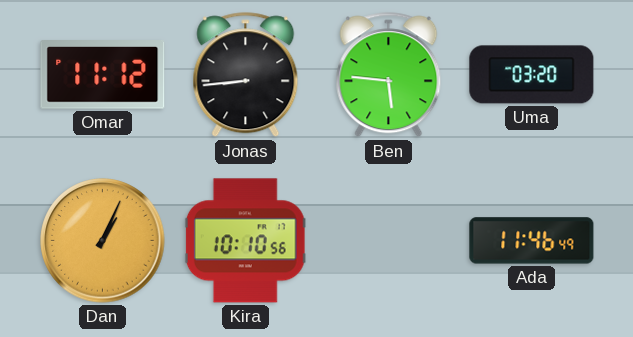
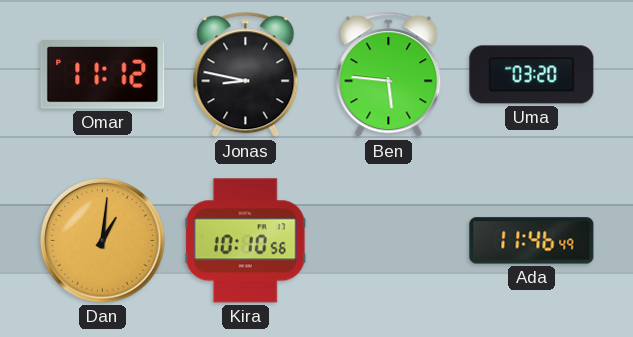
Jonas: 8:44 -> 8:47
Dan: 1:04 -> 1:01
